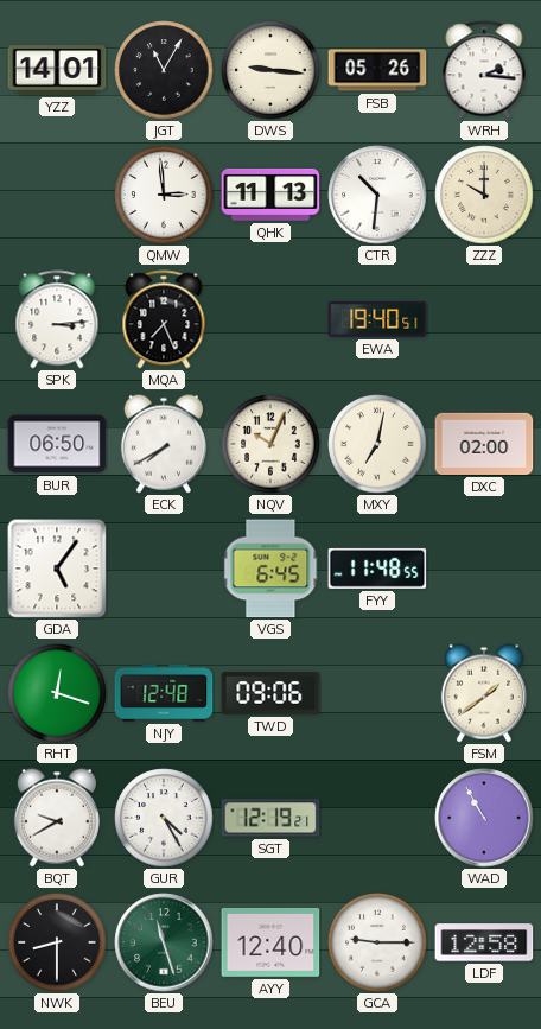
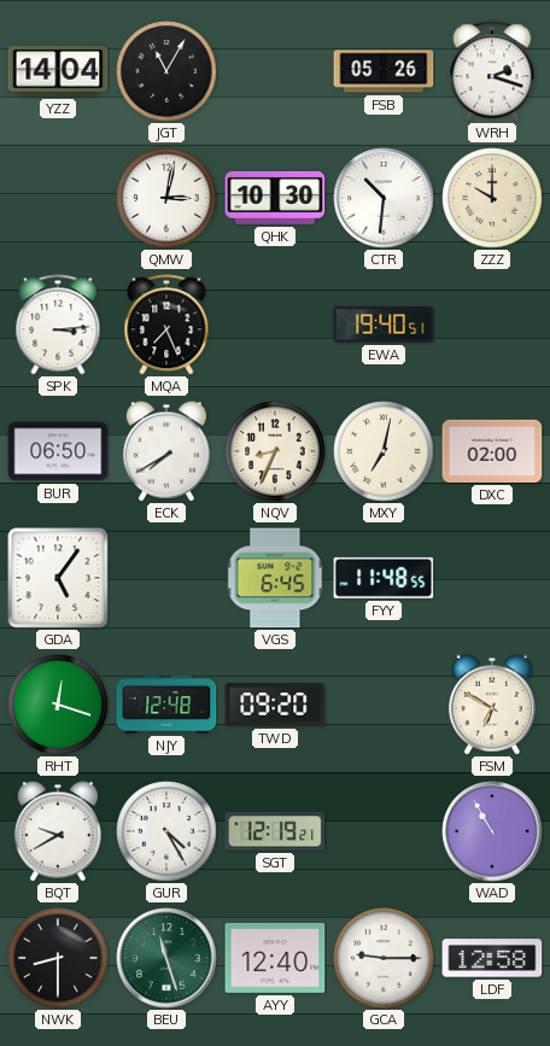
YZZ: 14:01 -> 14:04
DWS: 9:16 -> none
WRH: 2:16 -> 2:18
QMW: 2:59 -> 3:02
QHK: 11:13 -> 10:30
NQV: 10:04 -> 8:34
TWD: 09:06 -> 09:20
FSM: 1:39 -> 6:50
